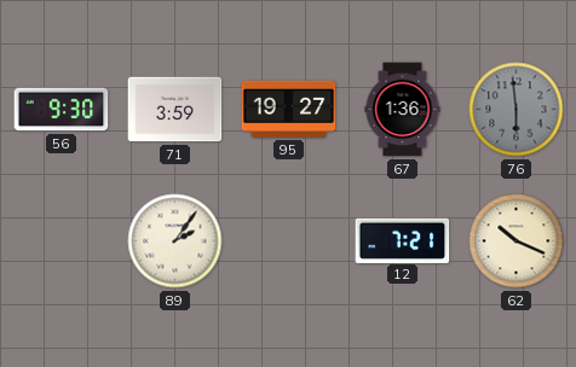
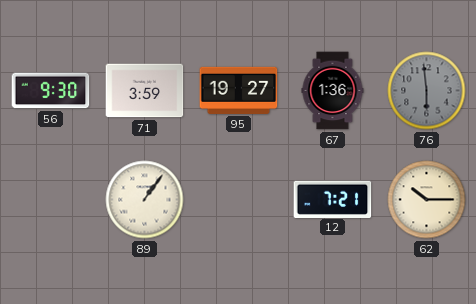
89: 2:06 -> 1:06
62: 10:19 -> 10:15
